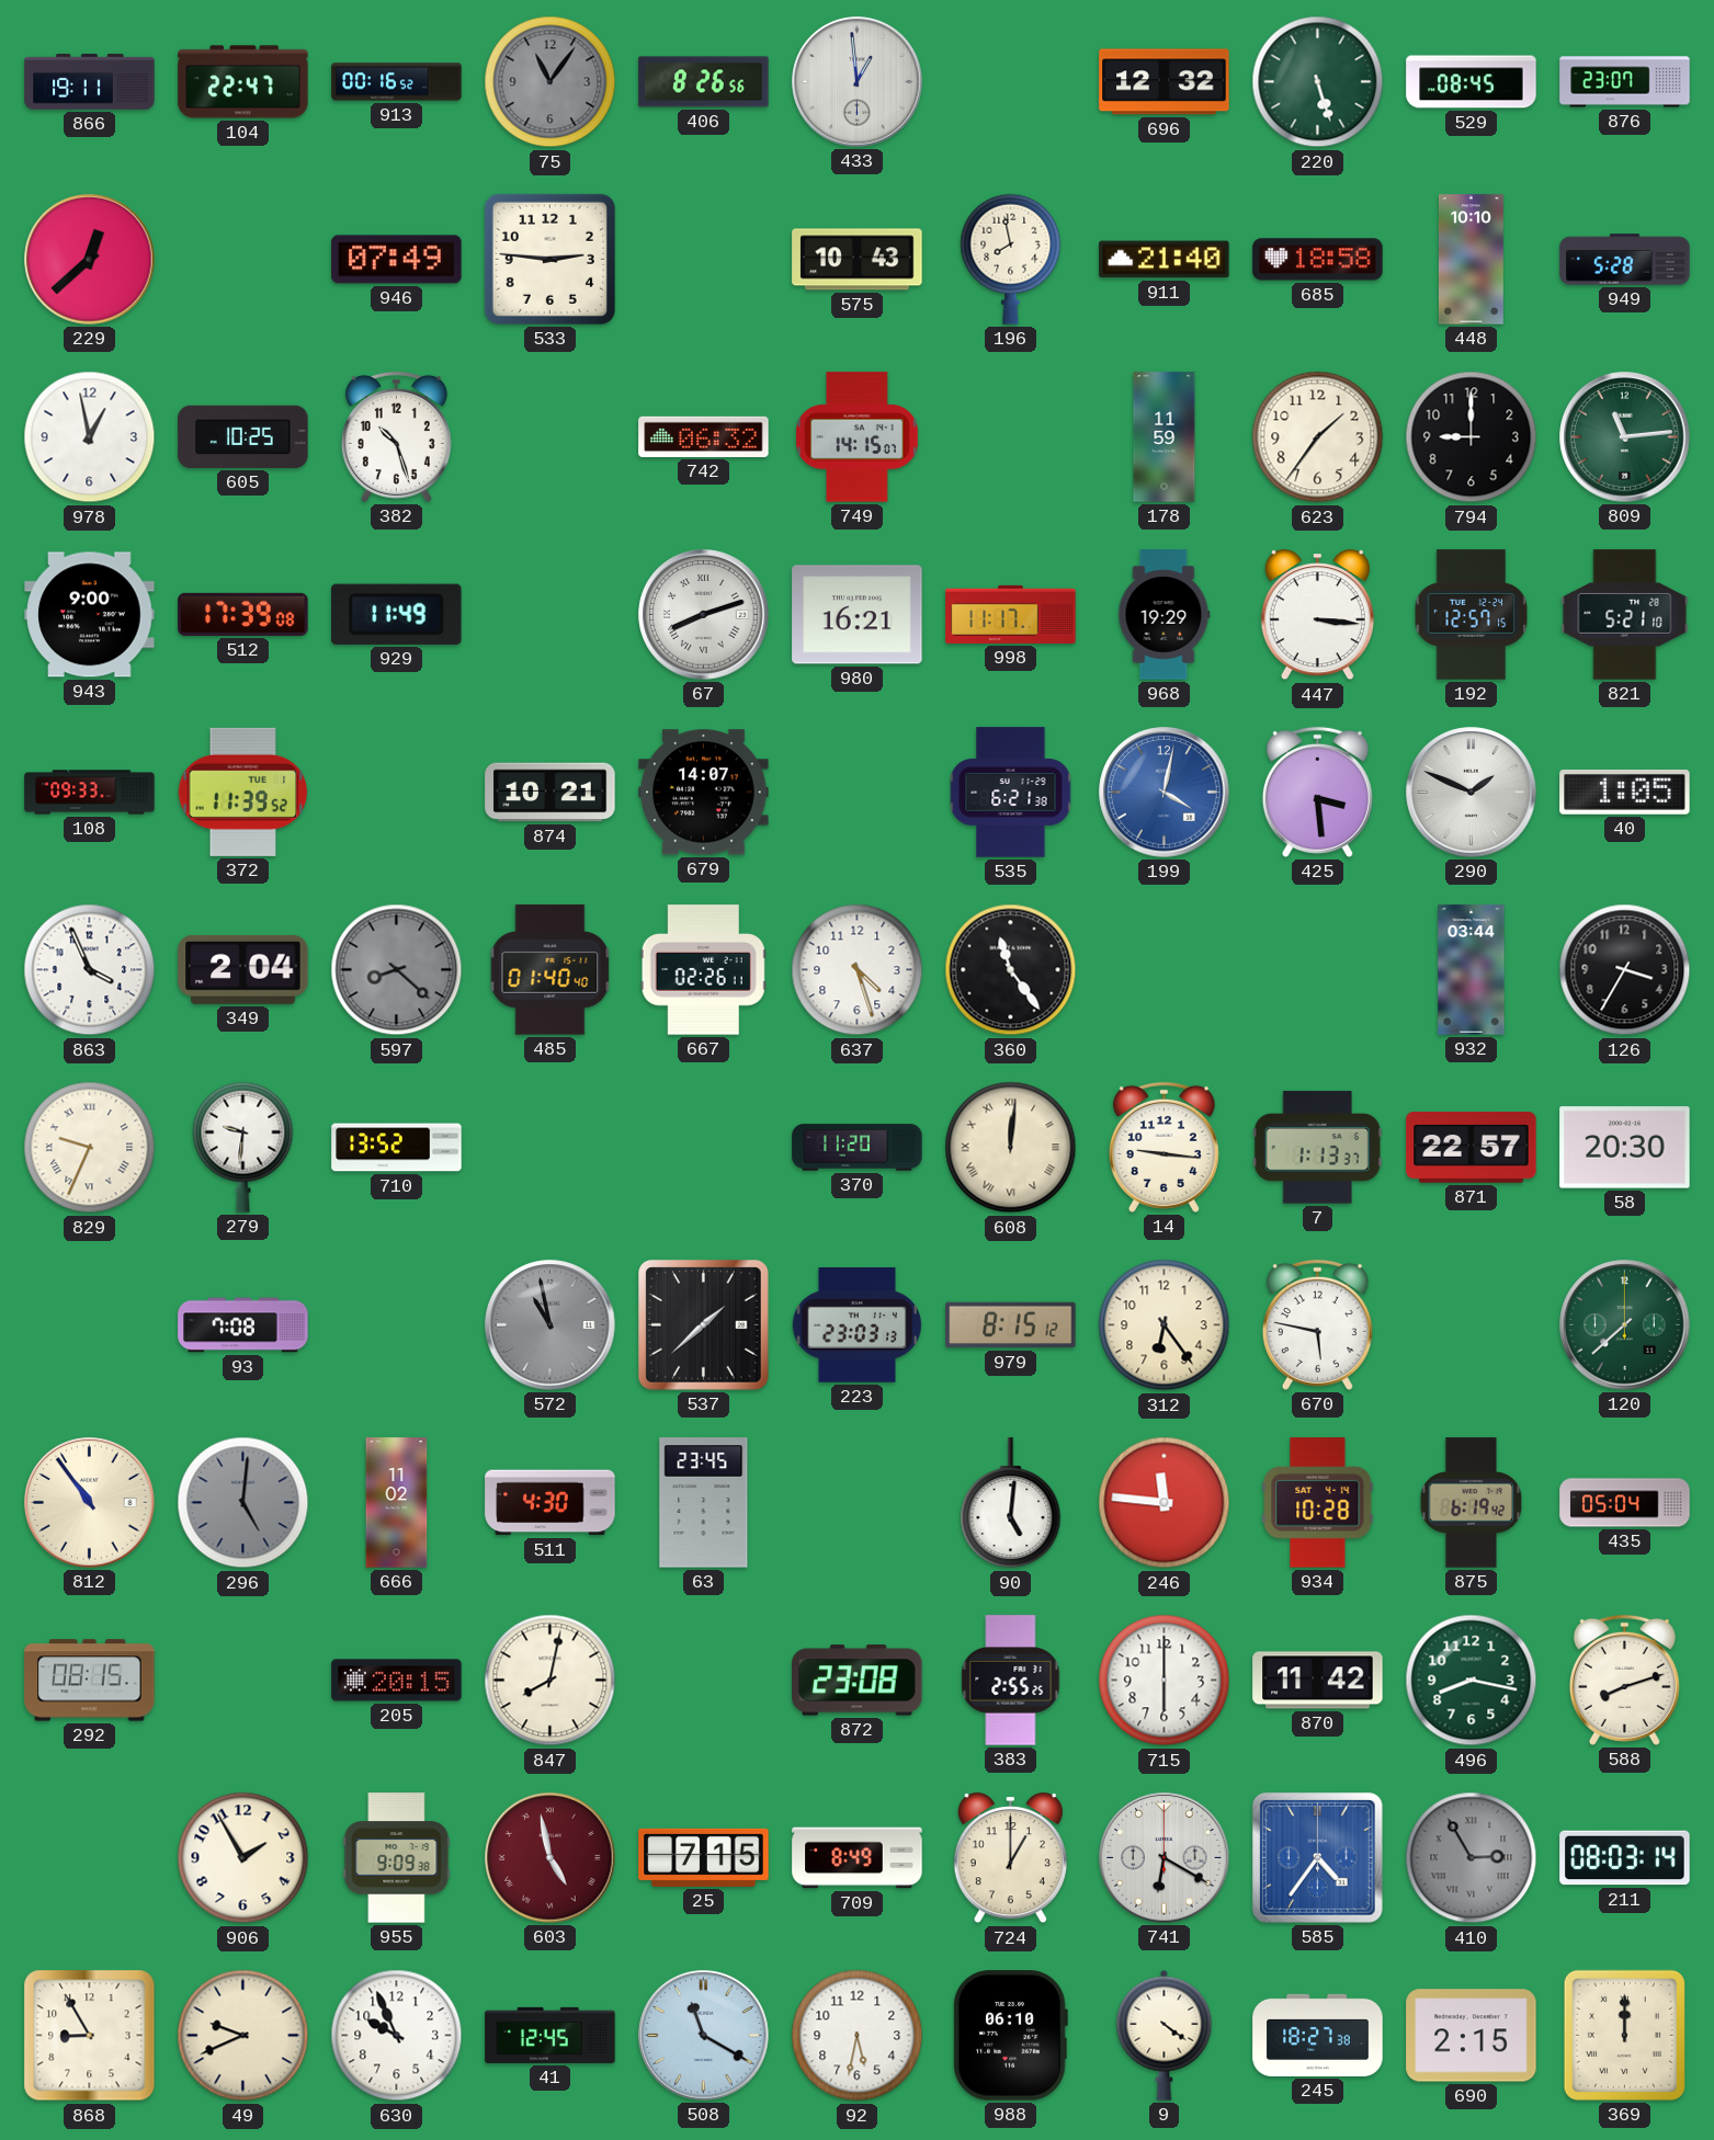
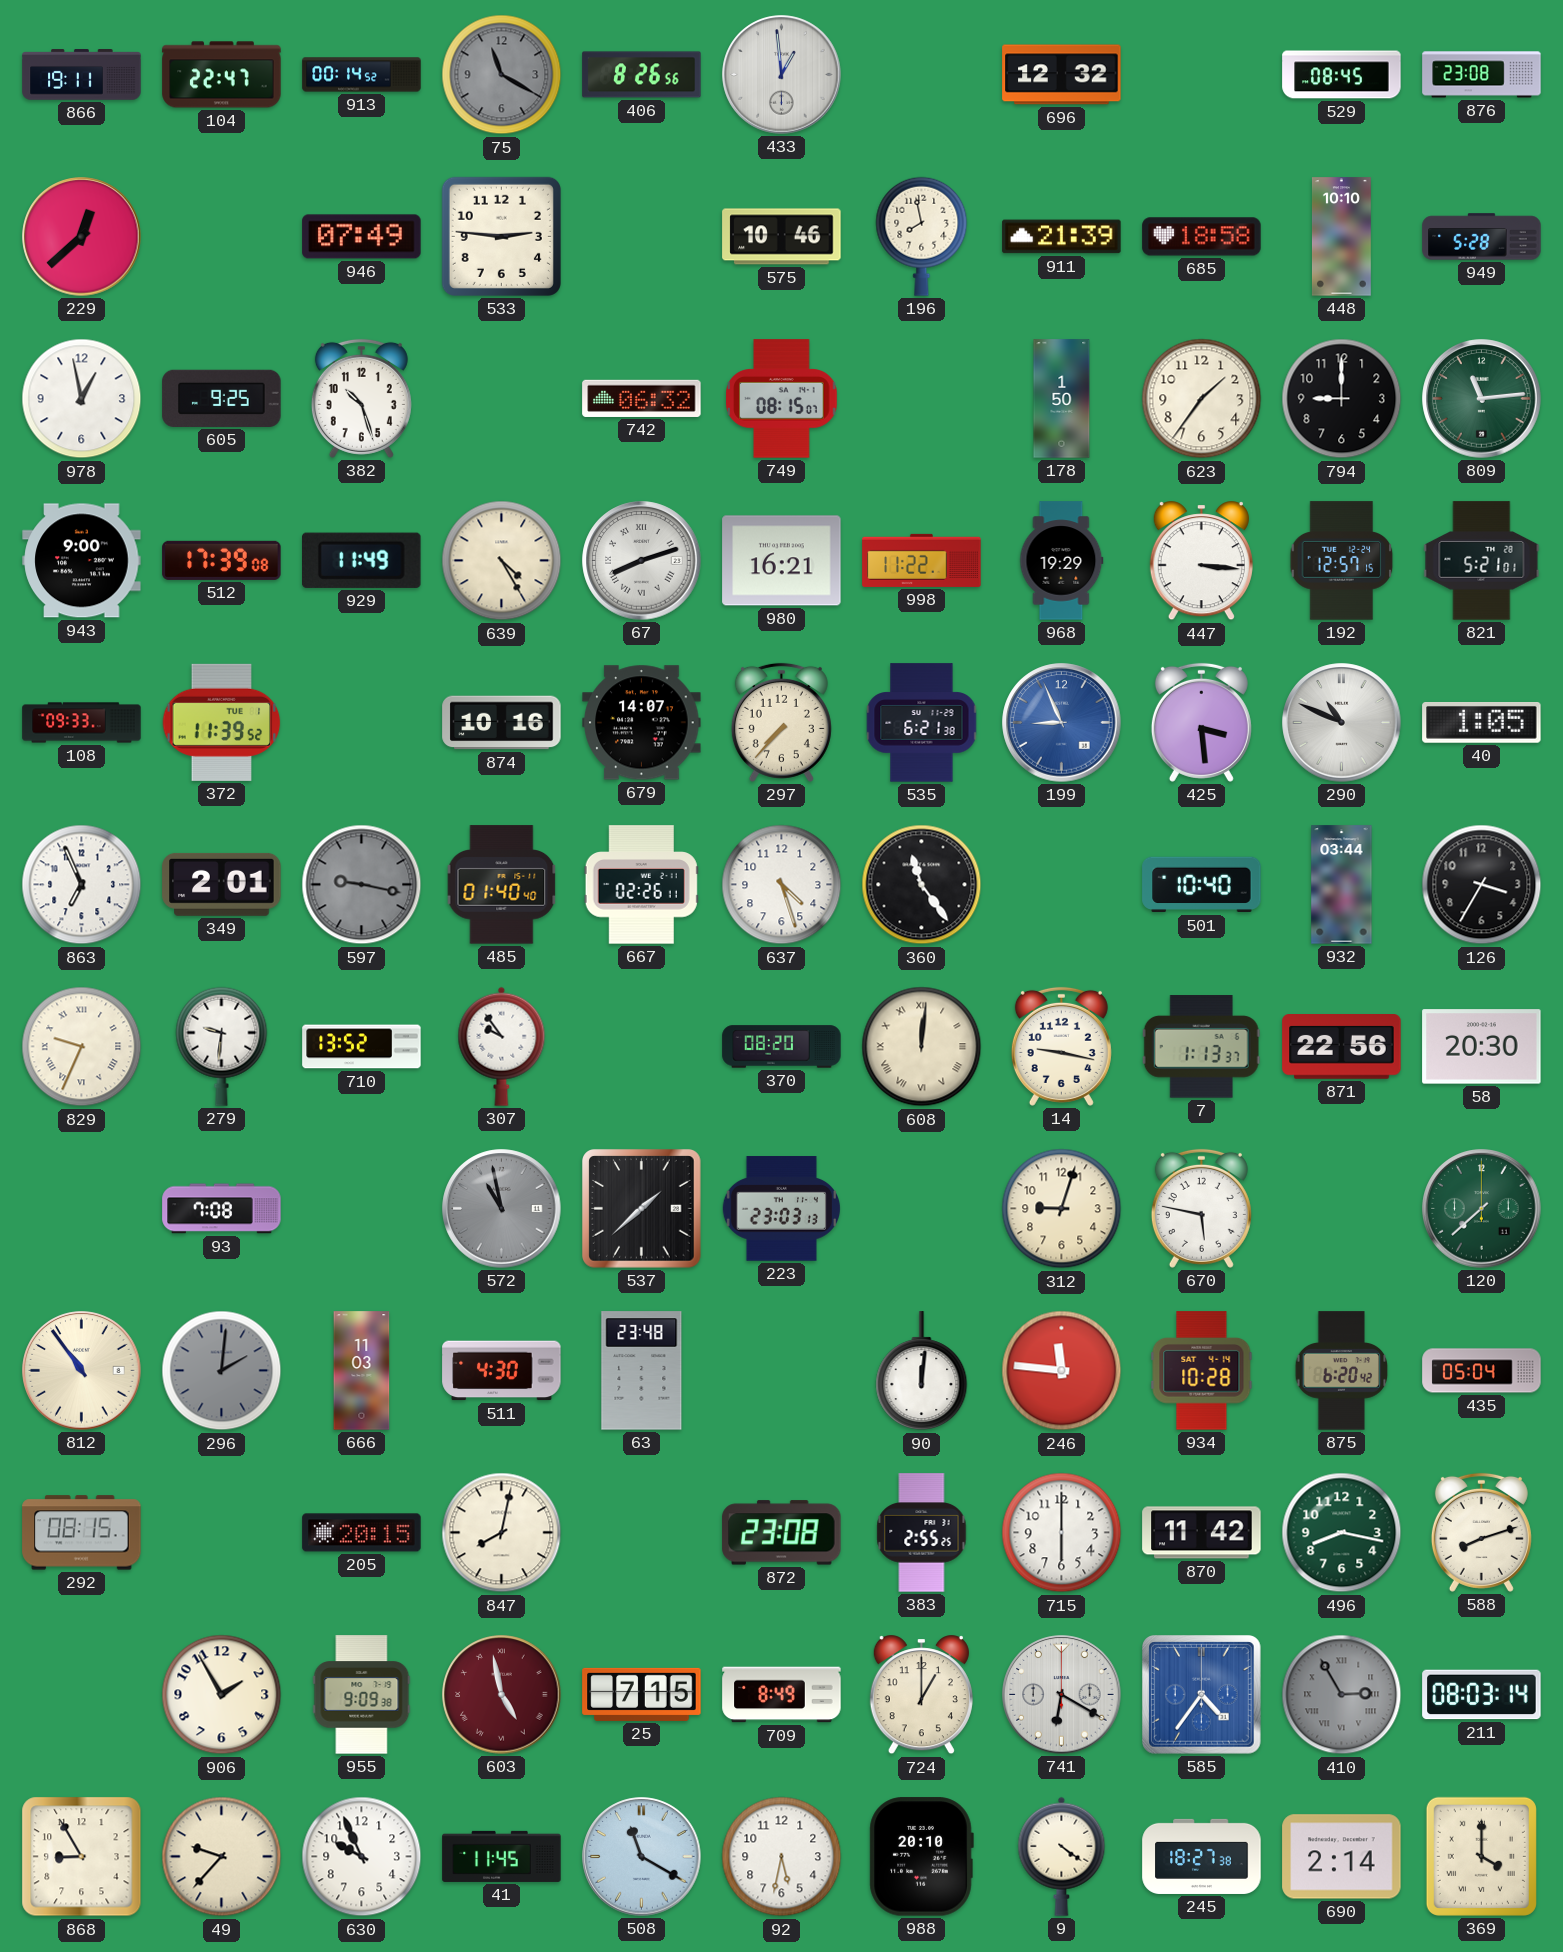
913: 00:16 -> 00:14
75: 11:06 -> 11:20
220: 5:27 -> none
876: 23:07 -> 23:08
575: 10:43 -> 10:46
911: 21:40 -> 21:39
605: 10:25 -> 9:25
749: 14:15 -> 08:15
178: 11:59 -> 1:50
639: none -> 4:25
998: 11:17 -> 11:22
821: 5:21:10 -> 5:21:01
874: 10:21 -> 10:16
297: none -> 7:37
199: 4:02 -> 8:56
290: 1:49 -> 10:49
863: 3:56 -> 6:56
349: 2:04 -> 2:01
597: 8:22 -> 9:17
501: none -> 10:40
307: none -> 9:54
370: 11:20 -> 08:20
14: 9:16 -> 9:17
871: 22:57 -> 22:56
979: 8:15 -> none
312: 6:24 -> 9:03
296: 5:01 -> 2:01
666: 11:02 -> 11:03
63: 23:45 -> 23:48
90: 5:01 -> 12:01
875: 6:19 -> 6:20
49: 9:41 -> 9:37
41: 12:45 -> 11:45
988: 06:10 -> 20:10
690: 2:15 -> 2:14
369: 12:00 -> 4:00
